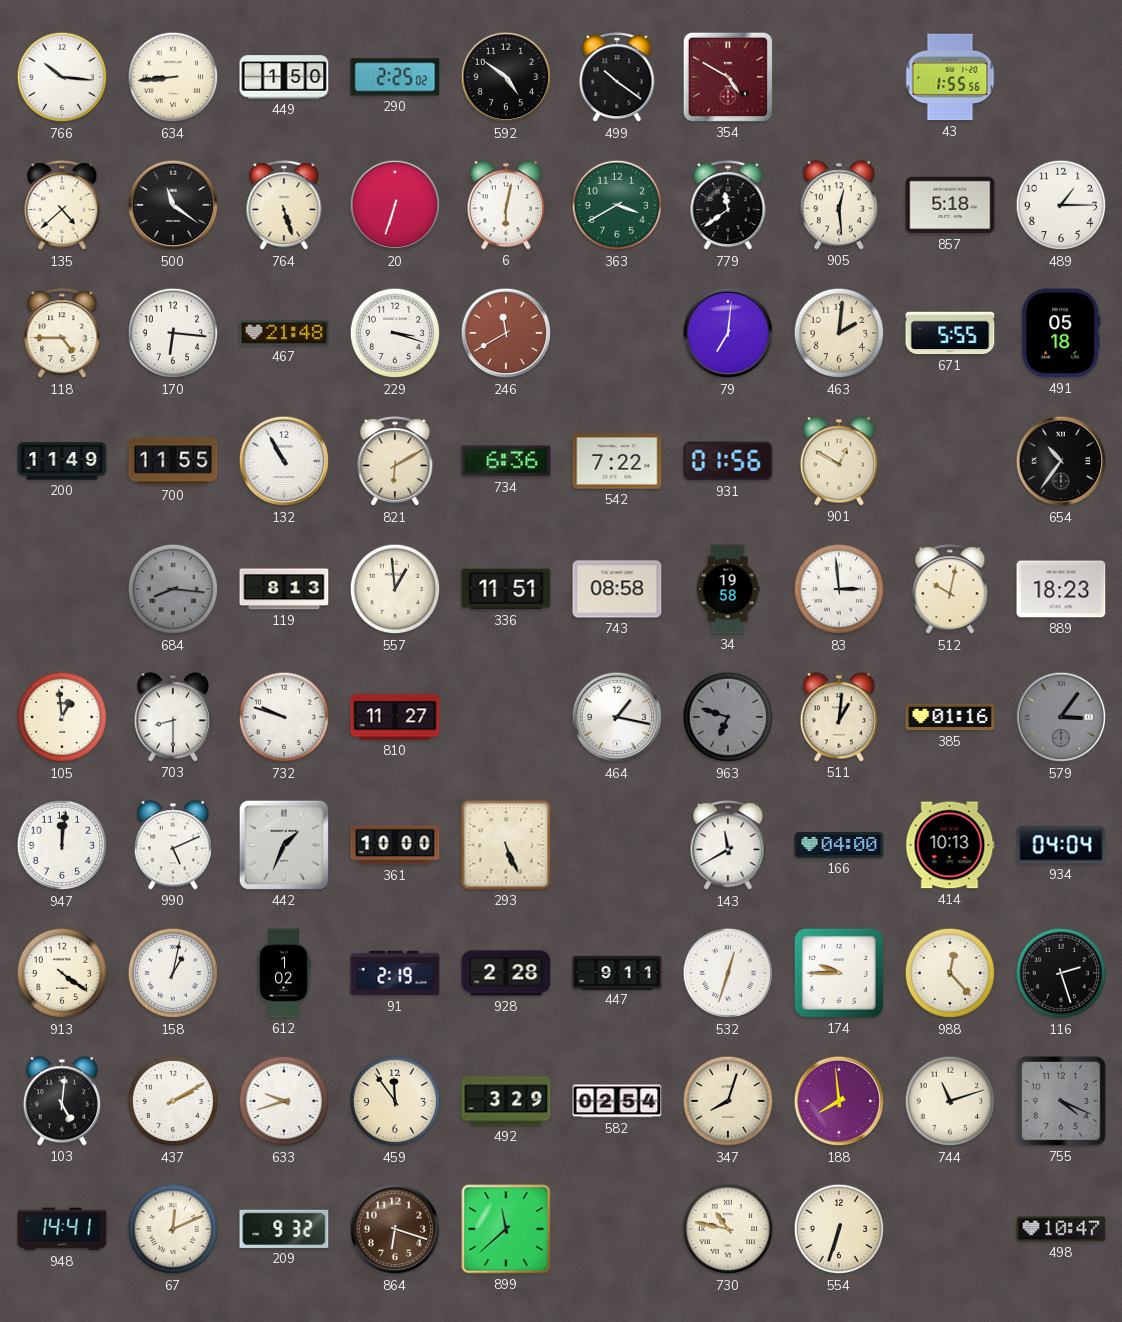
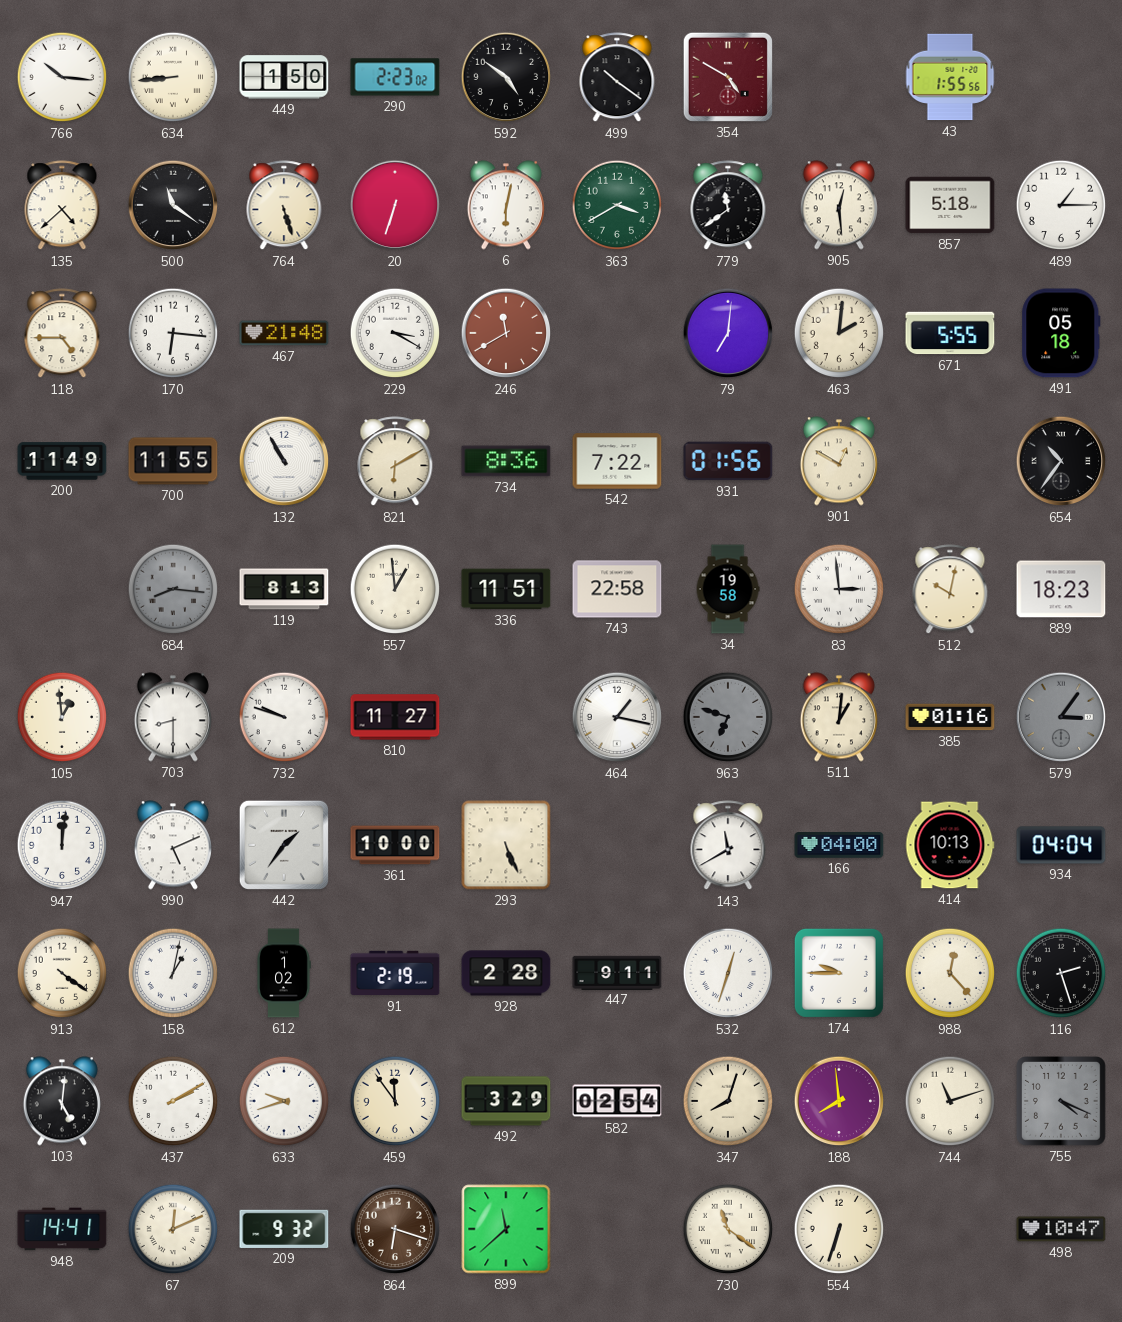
290: 2:25 -> 2:23
229: 3:18 -> 3:20
734: 6:36 -> 8:36
743: 08:58 -> 22:58
442: 1:34 -> 1:36
730: 10:47 -> 11:21
